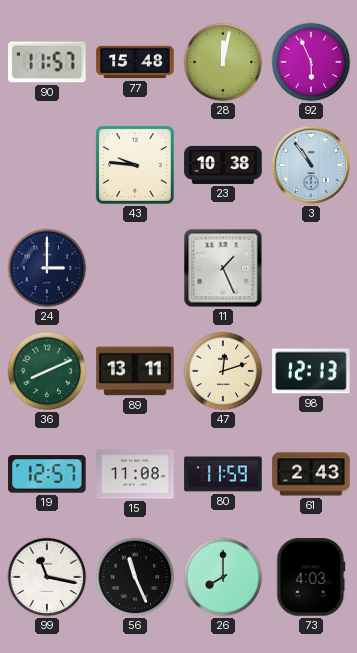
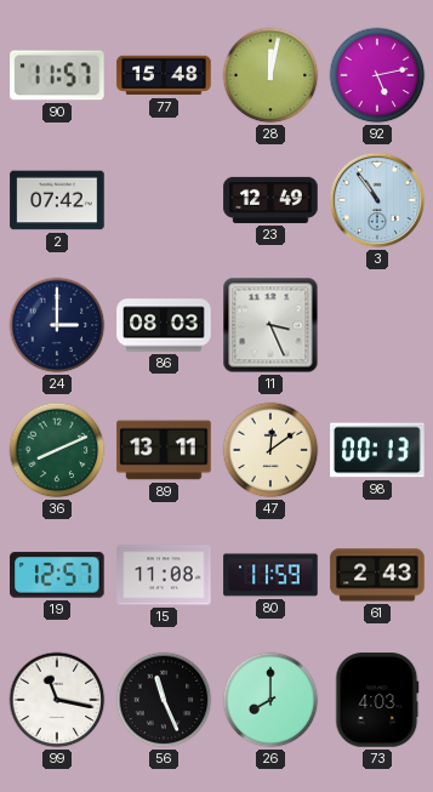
92: 5:56 -> 5:13
2: none -> 07:42
43: 9:46 -> none
23: 10:38 -> 12:49
86: none -> 08:03
11: 1:26 -> 3:26
47: 12:12 -> 12:09
98: 12:13 -> 00:13
